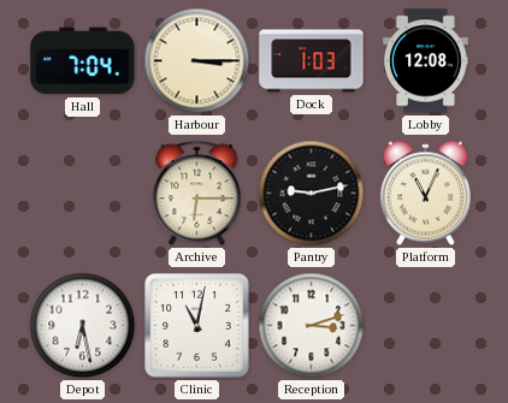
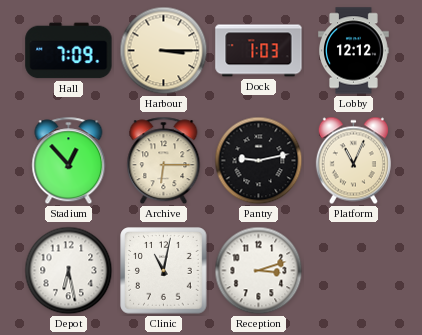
Hall: 7:04 -> 7:09
Lobby: 12:08 -> 12:12
Stadium: none -> 12:53
